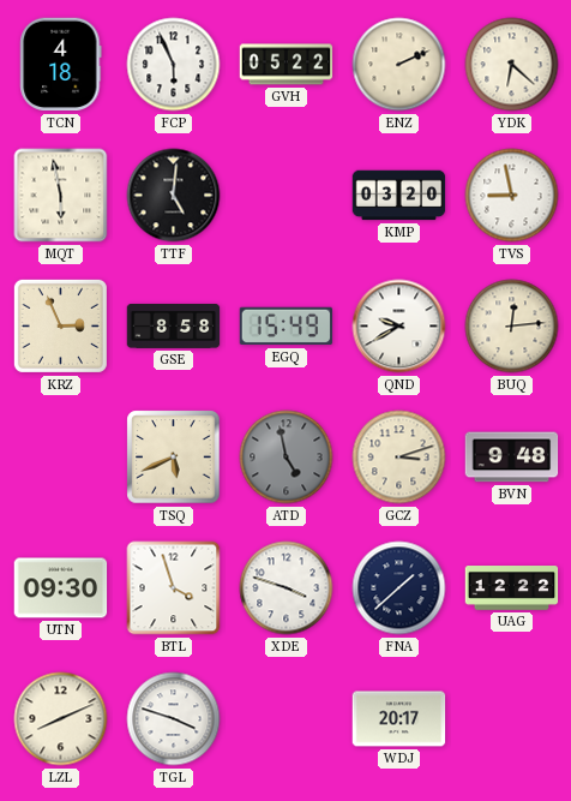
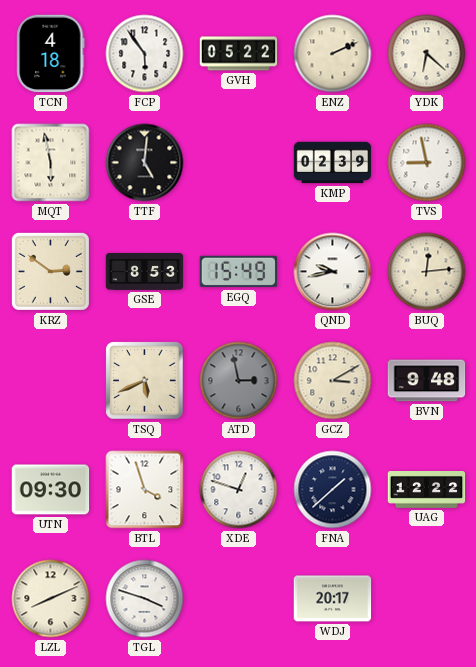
FCP: 5:56 -> 5:54
KMP: 03:20 -> 02:39
KRZ: 2:56 -> 2:51
GSE: 8:58 -> 8:53
QND: 9:40 -> 9:43
ATD: 4:58 -> 2:58
GCZ: 3:12 -> 3:10
XDE: 3:48 -> 12:48
